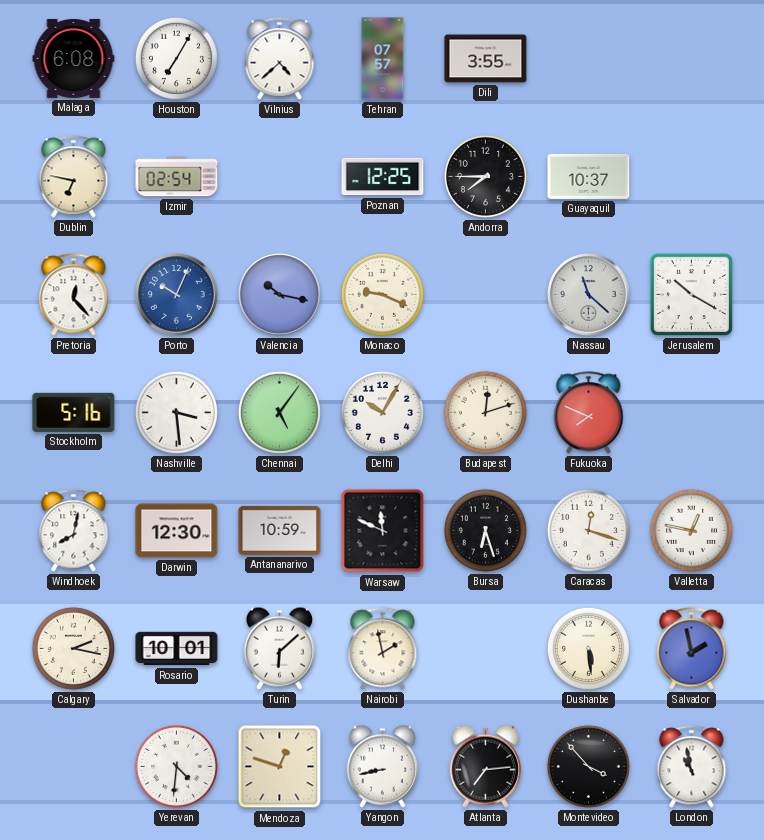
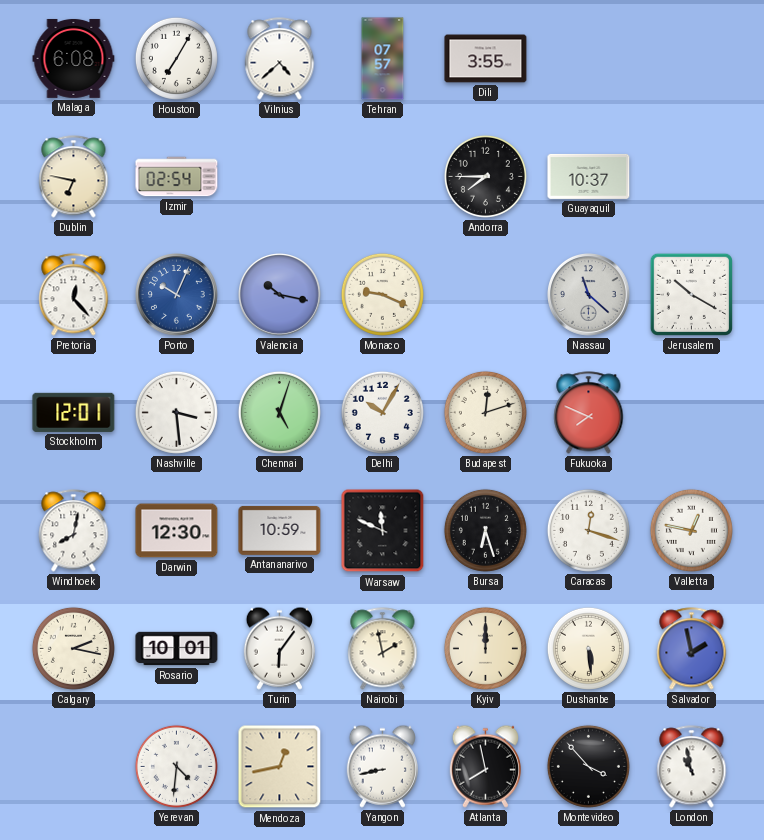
Poznan: 12:25 -> none
Stockholm: 5:16 -> 12:01
Chennai: 5:06 -> 5:03
Turin: 6:08 -> 6:06
Kyiv: none -> 12:00
Mendoza: 12:48 -> 12:43
Atlanta: 7:14 -> 7:58
